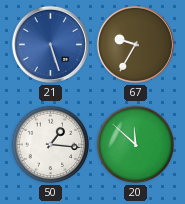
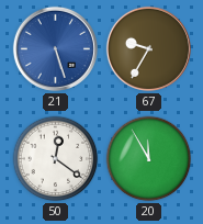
50: 1:16 -> 12:21
20: 11:52 -> 11:55
